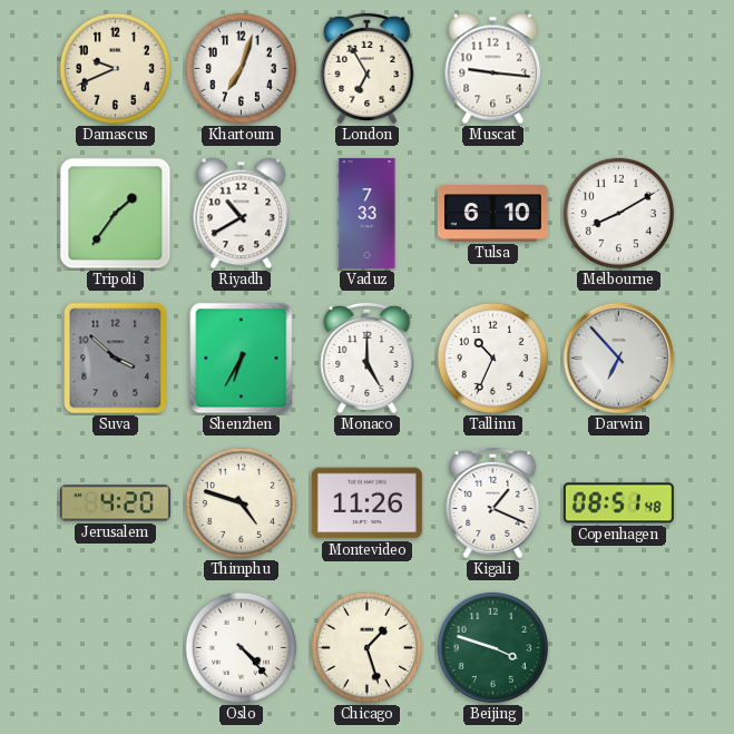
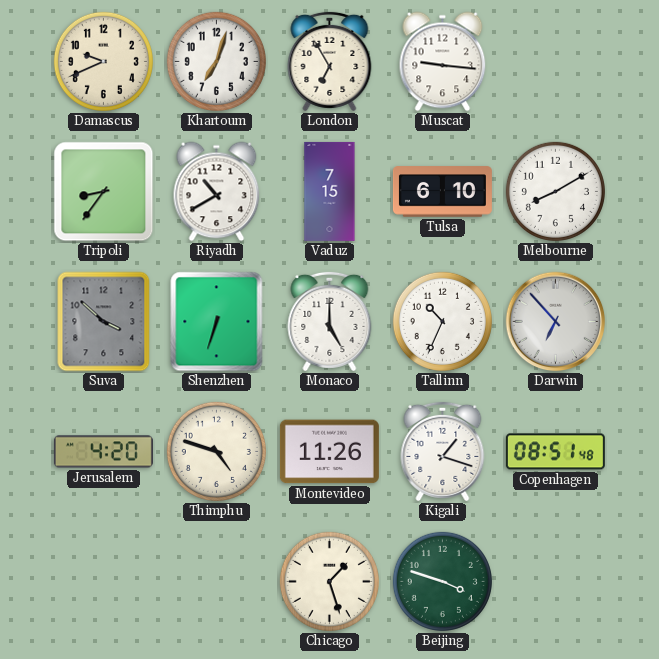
Tripoli: 1:36 -> 8:36
Vaduz: 7:33 -> 7:15
Shenzhen: 6:35 -> 6:33
Kigali: 1:19 -> 1:18
Oslo: 4:23 -> none
